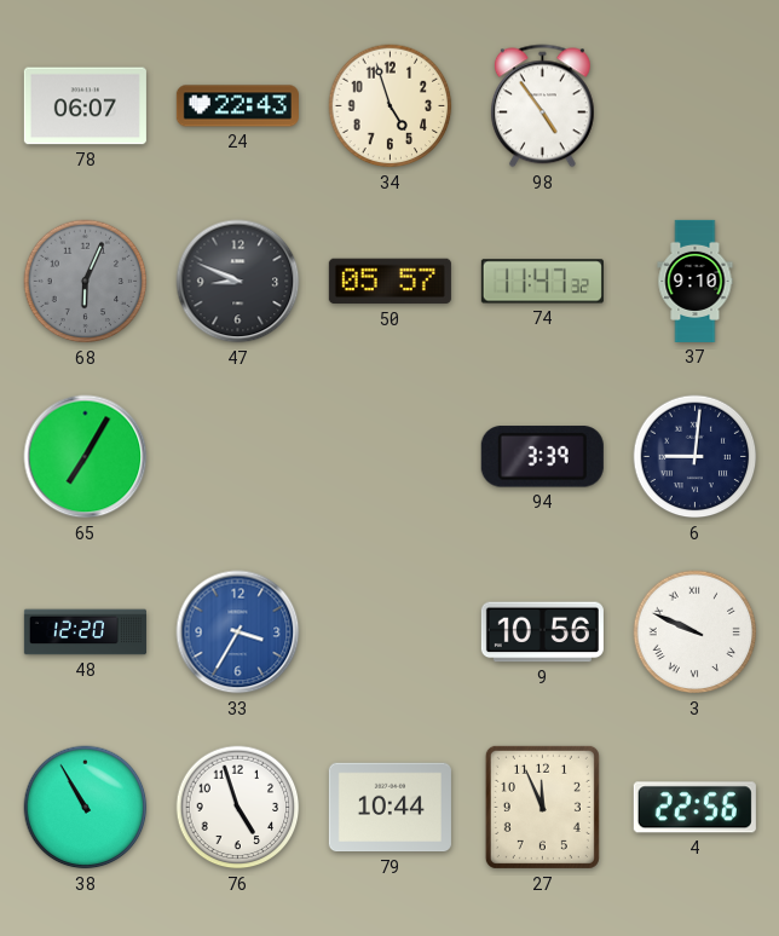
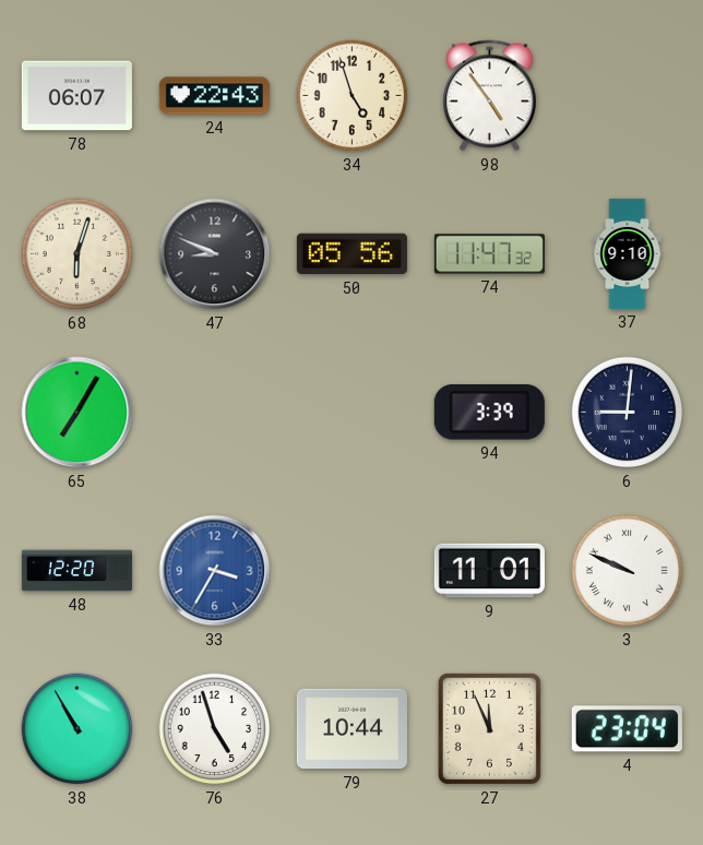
68: 6:04 -> 6:03
68 dial: grey -> cream
50: 05:57 -> 05:56
9: 10:56 -> 11:01
4: 22:56 -> 23:04
